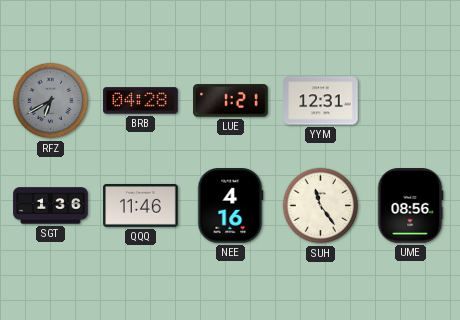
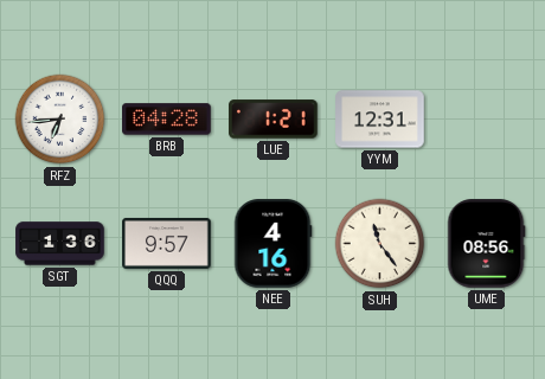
RFZ: 6:40 -> 6:44
RFZ dial: grey -> white
QQQ: 11:46 -> 9:57
